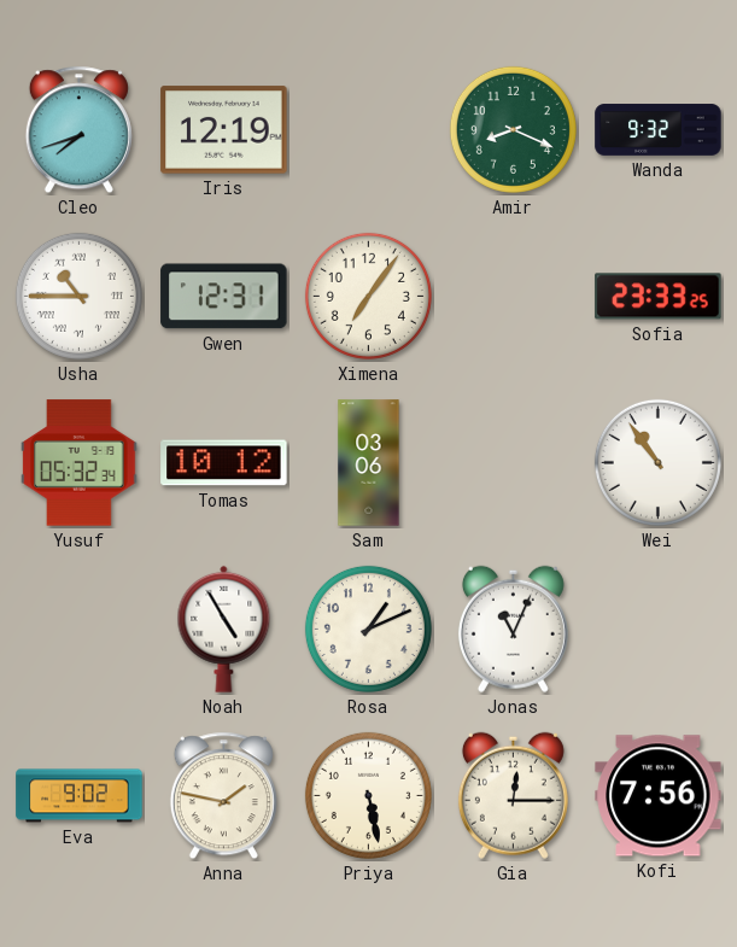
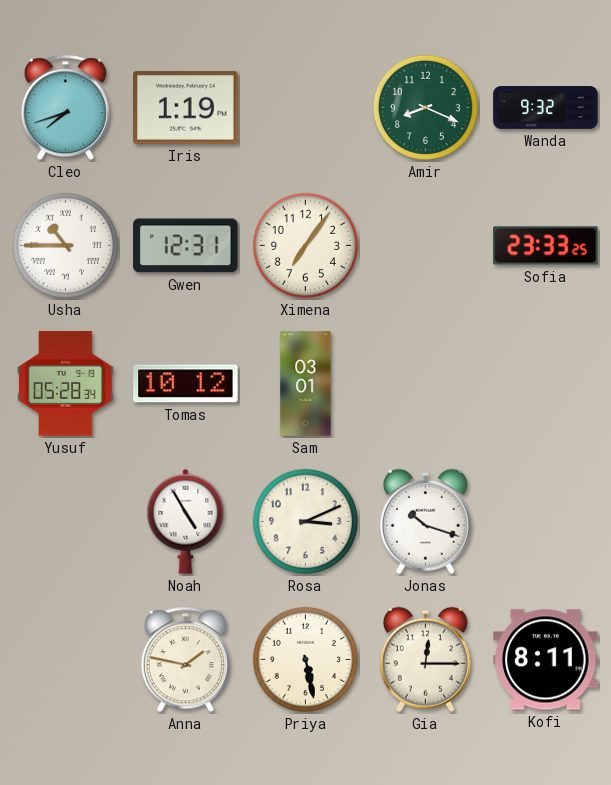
Iris: 12:19 -> 1:19
Yusuf: 05:32 -> 05:28
Sam: 03:06 -> 03:01
Wei: 10:54 -> none
Rosa: 1:11 -> 3:11
Jonas: 11:04 -> 10:18
Eva: 9:02 -> none
Kofi: 7:56 -> 8:11
